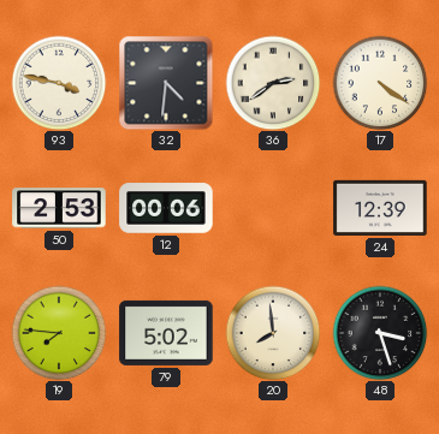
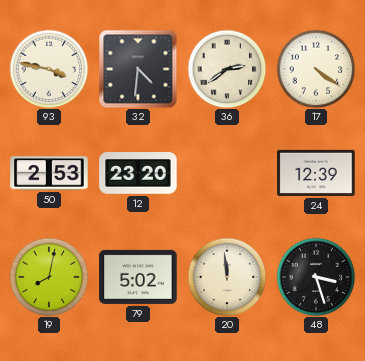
12: 00:06 -> 23:20
19: 7:46 -> 8:02
20: 7:59 -> 11:59
